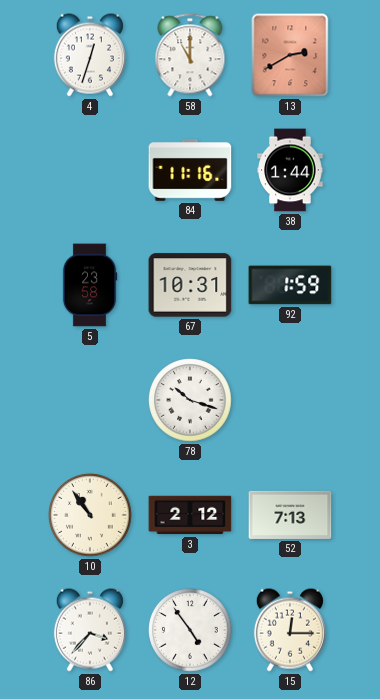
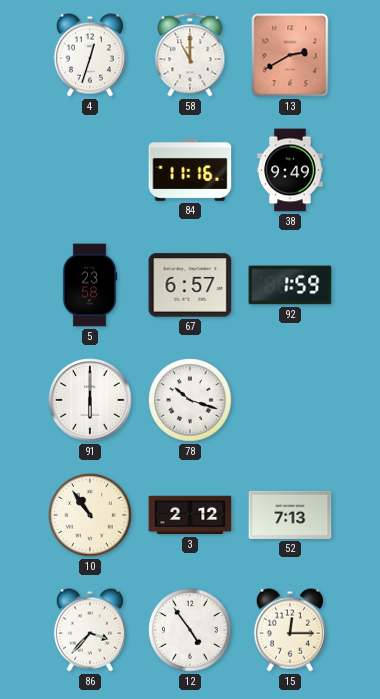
38: 1:44 -> 9:49
67: 10:31 -> 6:57
91: none -> 6:00
